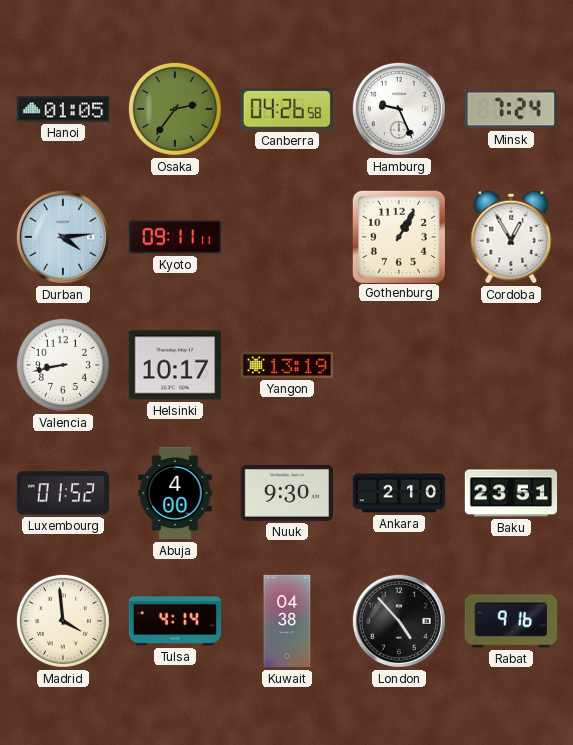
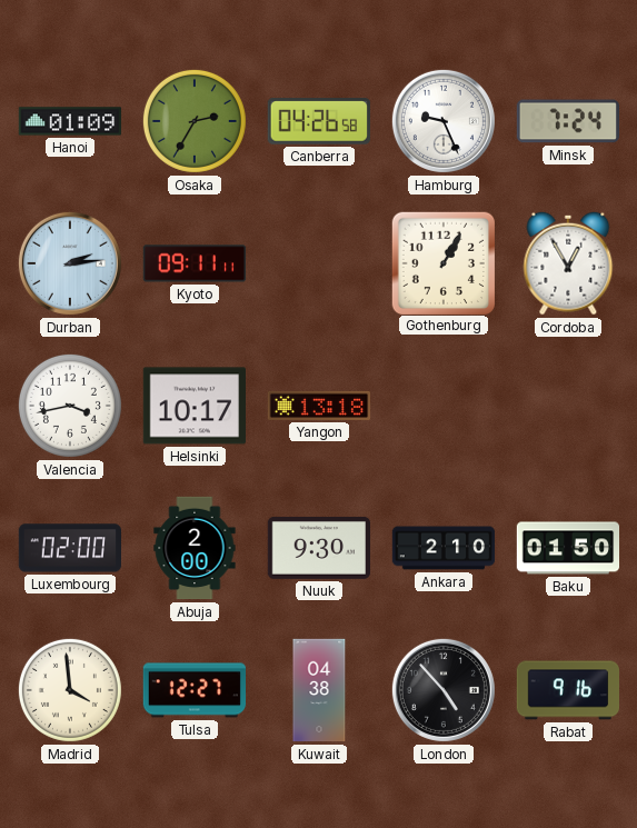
Hanoi: 01:05 -> 01:09
Osaka: 2:36 -> 2:35
Durban: 4:14 -> 2:14
Valencia: 8:43 -> 3:43
Yangon: 13:19 -> 13:18
Luxembourg: 01:52 -> 02:00
Abuja: 4:00 -> 2:00
Baku: 23:51 -> 01:50
Tulsa: 4:14 -> 12:27
